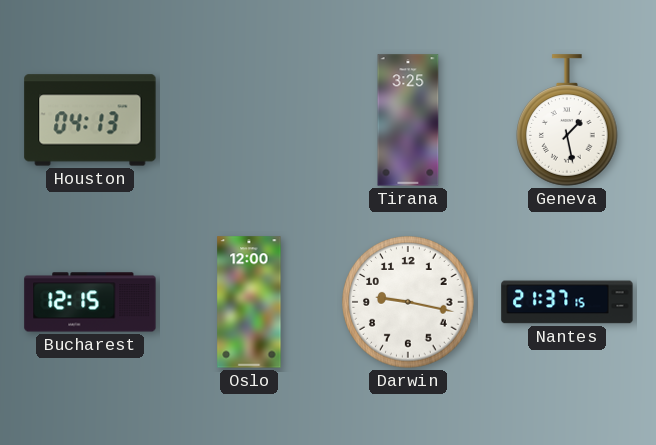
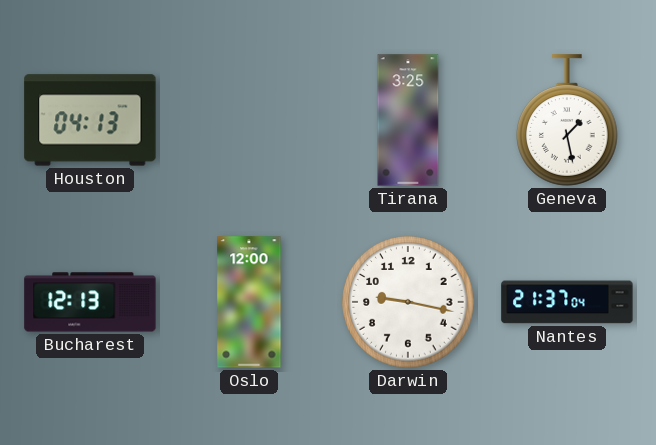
Bucharest: 12:15 -> 12:13
Nantes: 21:37:15 -> 21:37:04
